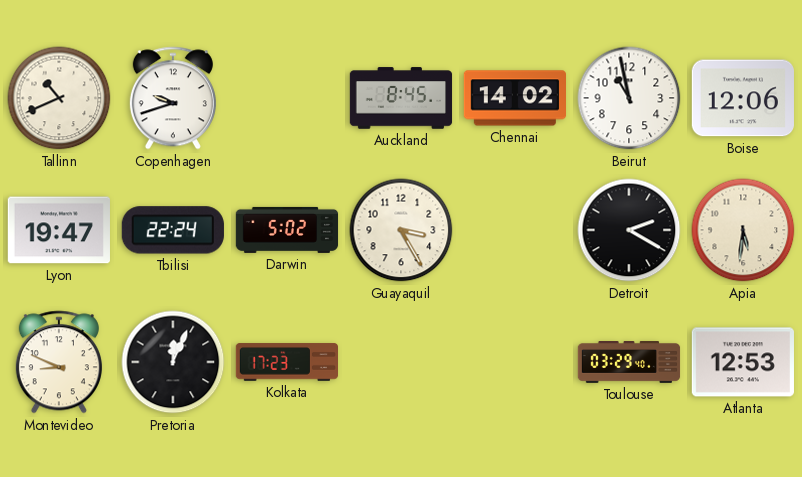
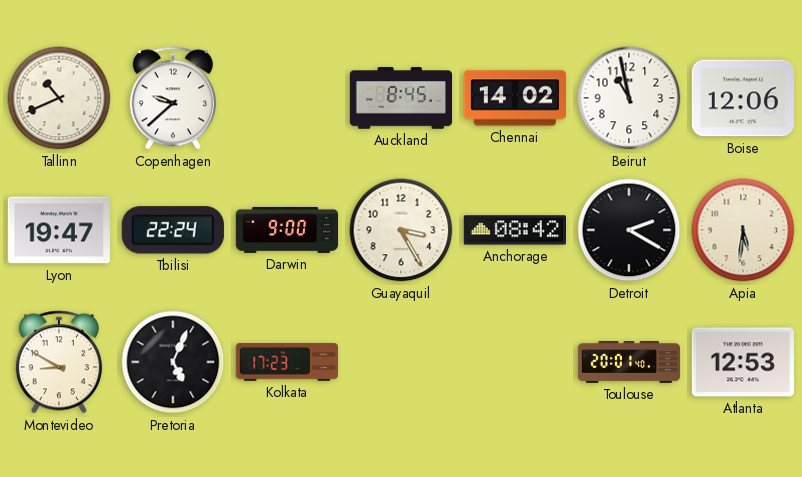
Copenhagen: 9:42 -> 9:38
Darwin: 5:02 -> 9:00
Anchorage: none -> 08:42
Montevideo: 8:49 -> 8:50
Pretoria: 12:04 -> 5:04
Toulouse: 03:29 -> 20:01
